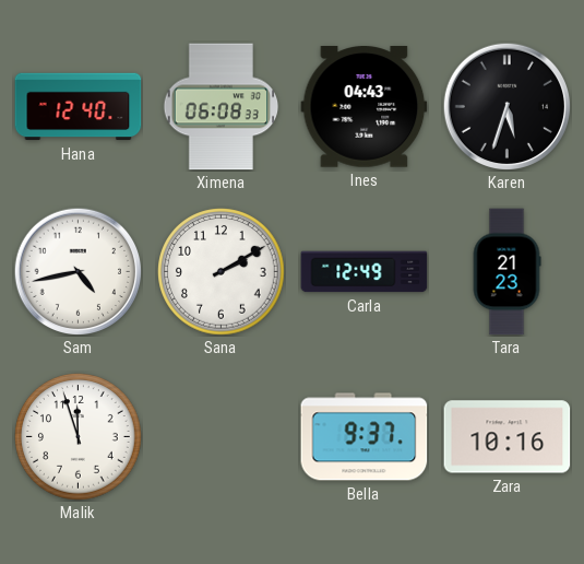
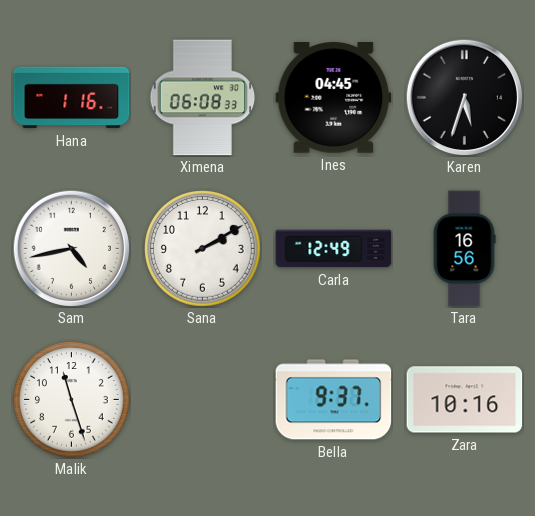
Hana: 12:40 -> 1:16
Ines: 04:43 -> 04:45
Tara: 21:23 -> 16:56
Malik: 11:57 -> 11:27
